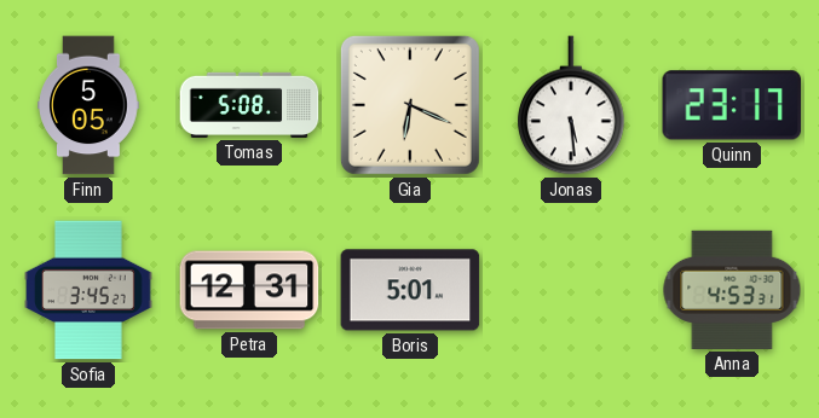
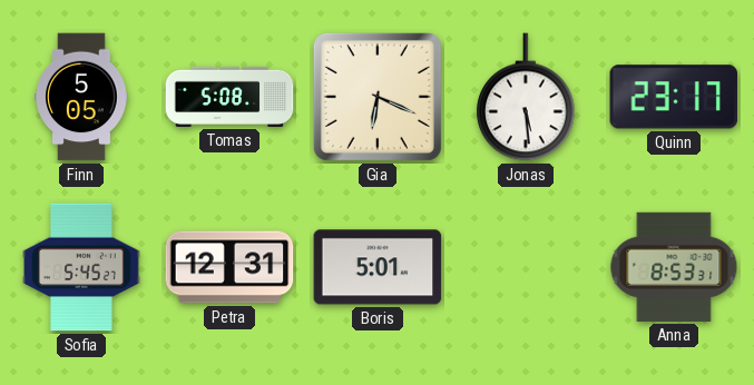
Sofia: 3:45 -> 5:45
Anna: 4:53 -> 8:53
